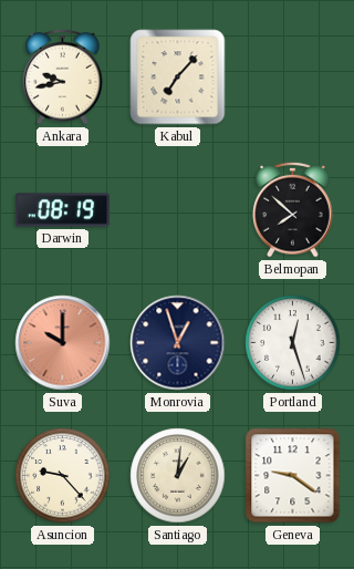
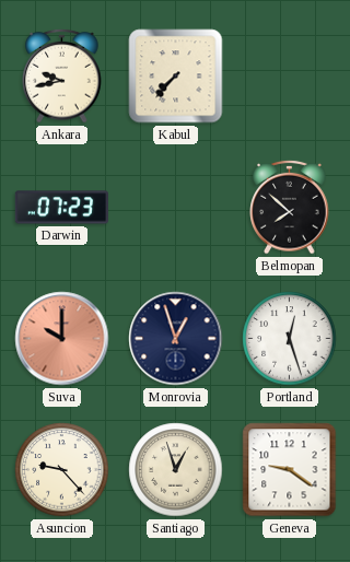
Kabul: 7:07 -> 7:37
Darwin: 08:19 -> 07:23
Santiago: 1:01 -> 12:57
